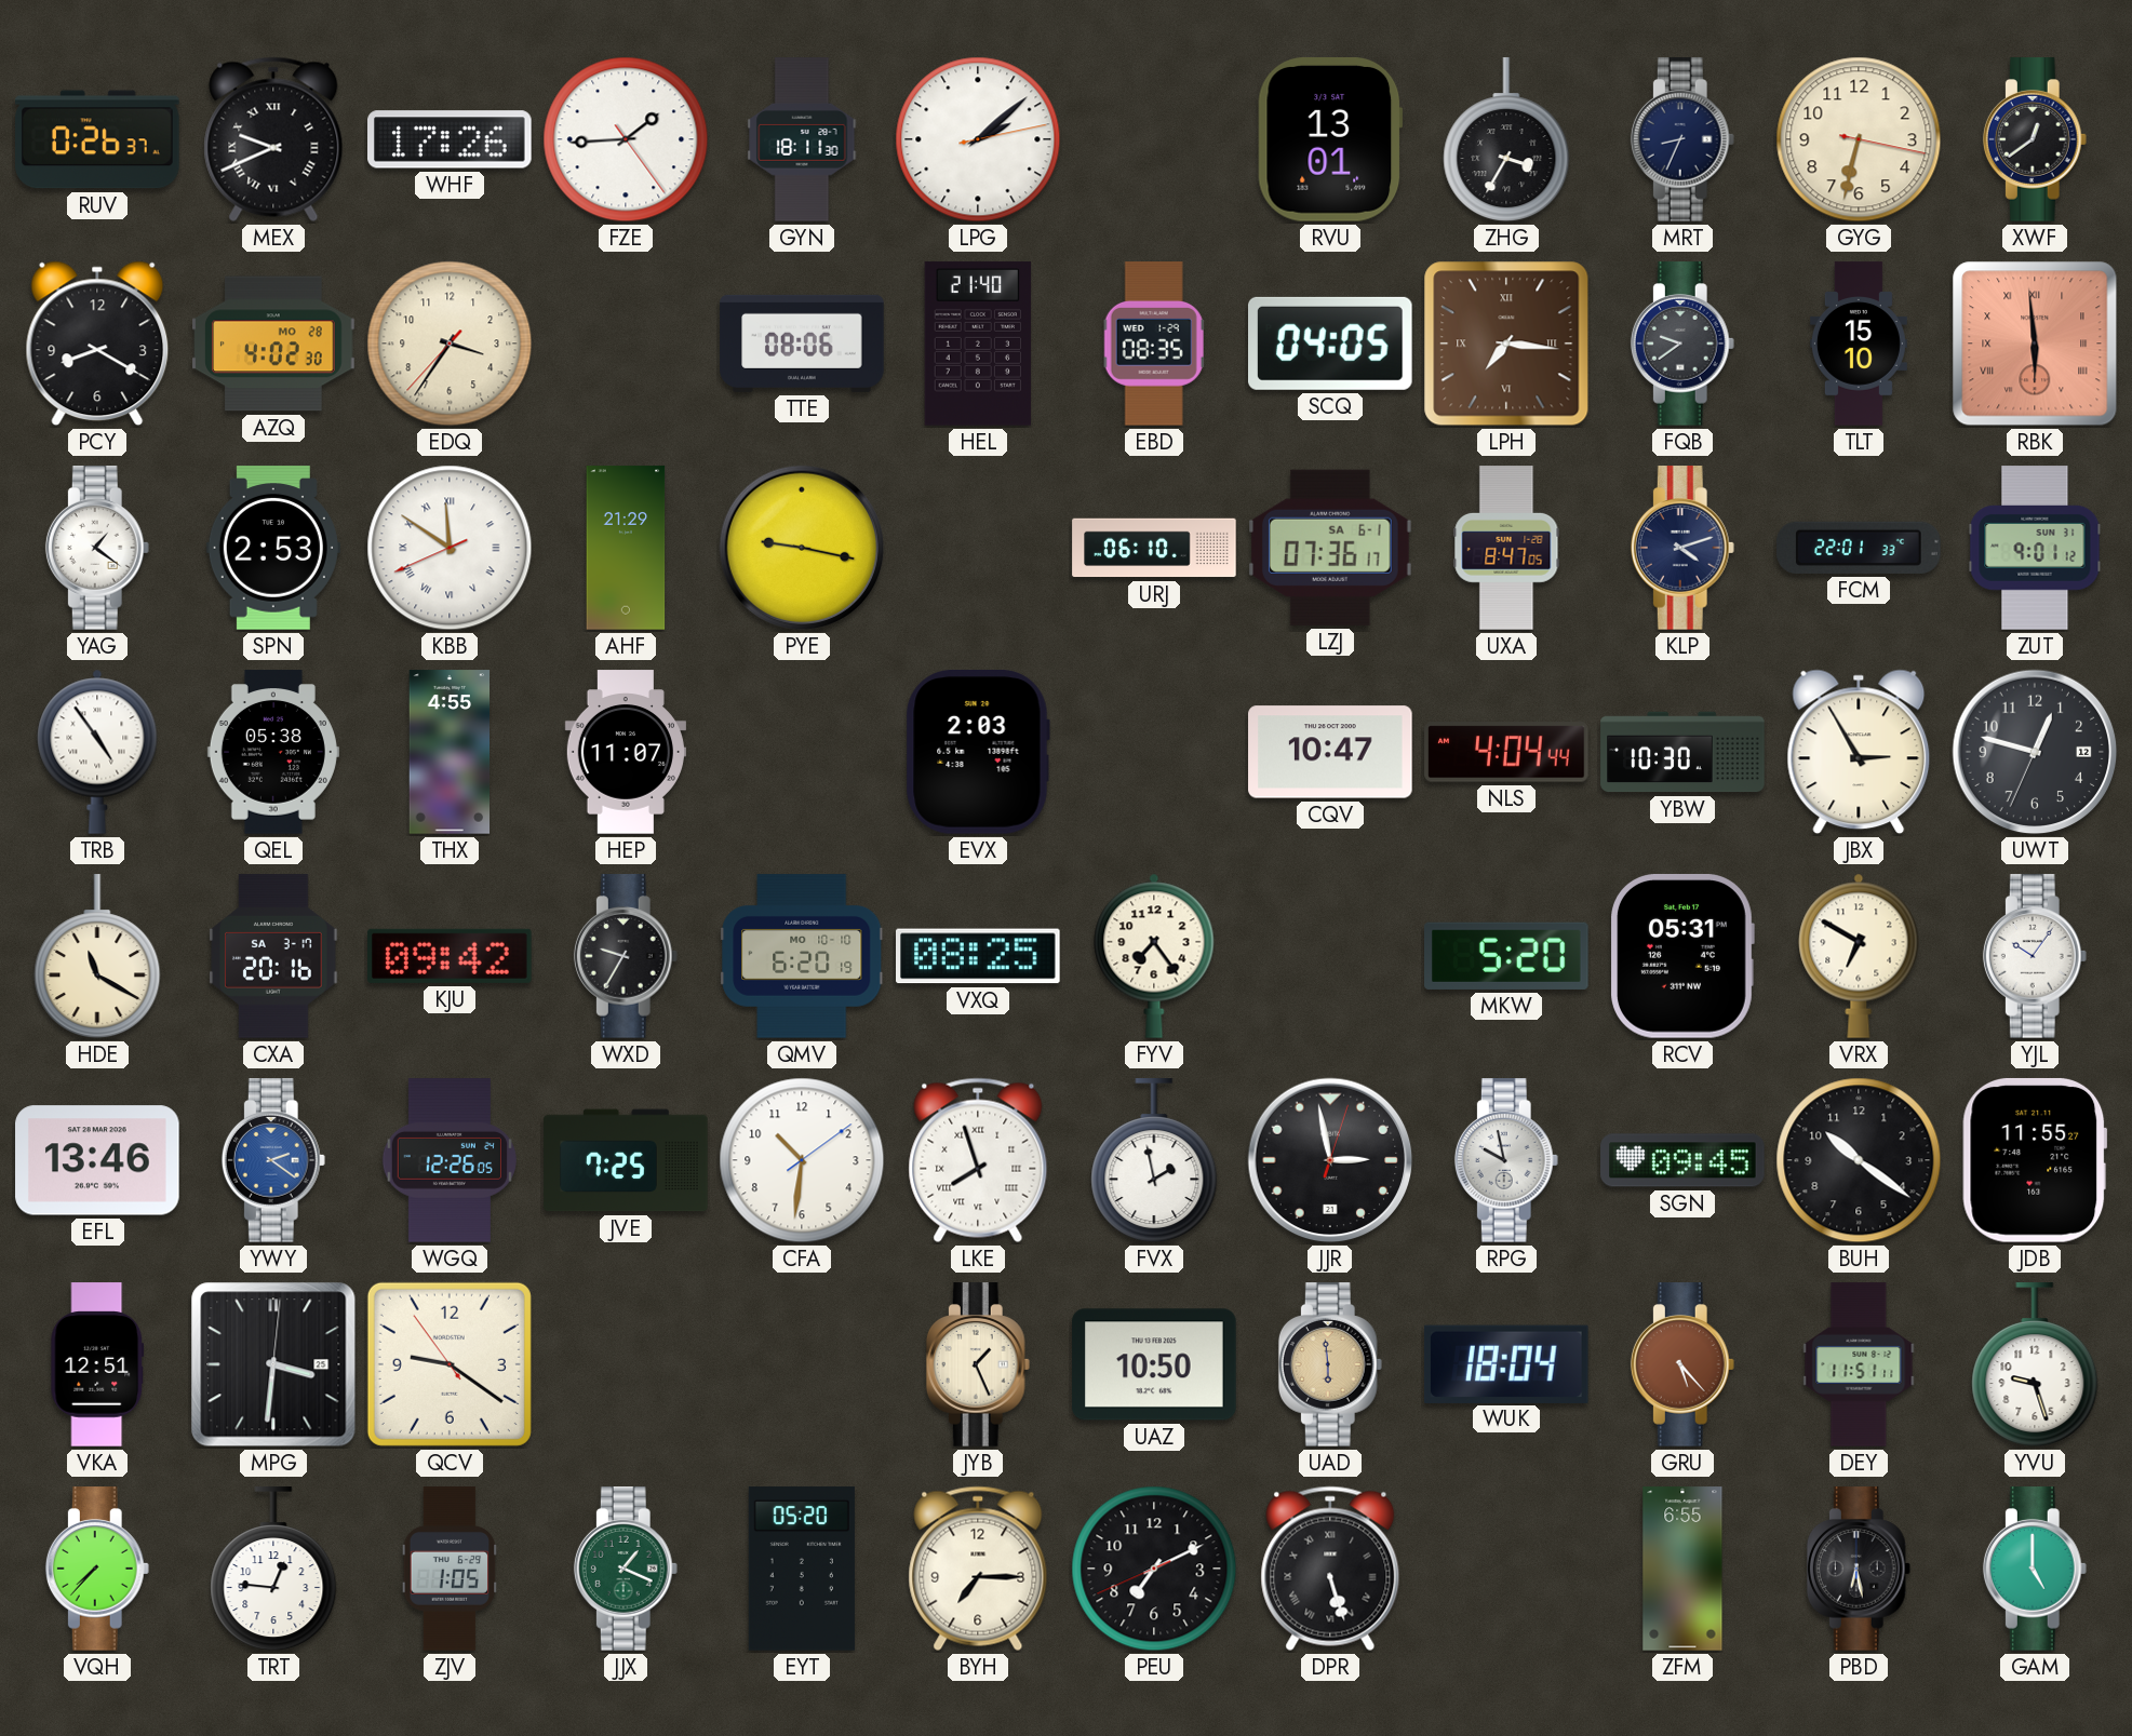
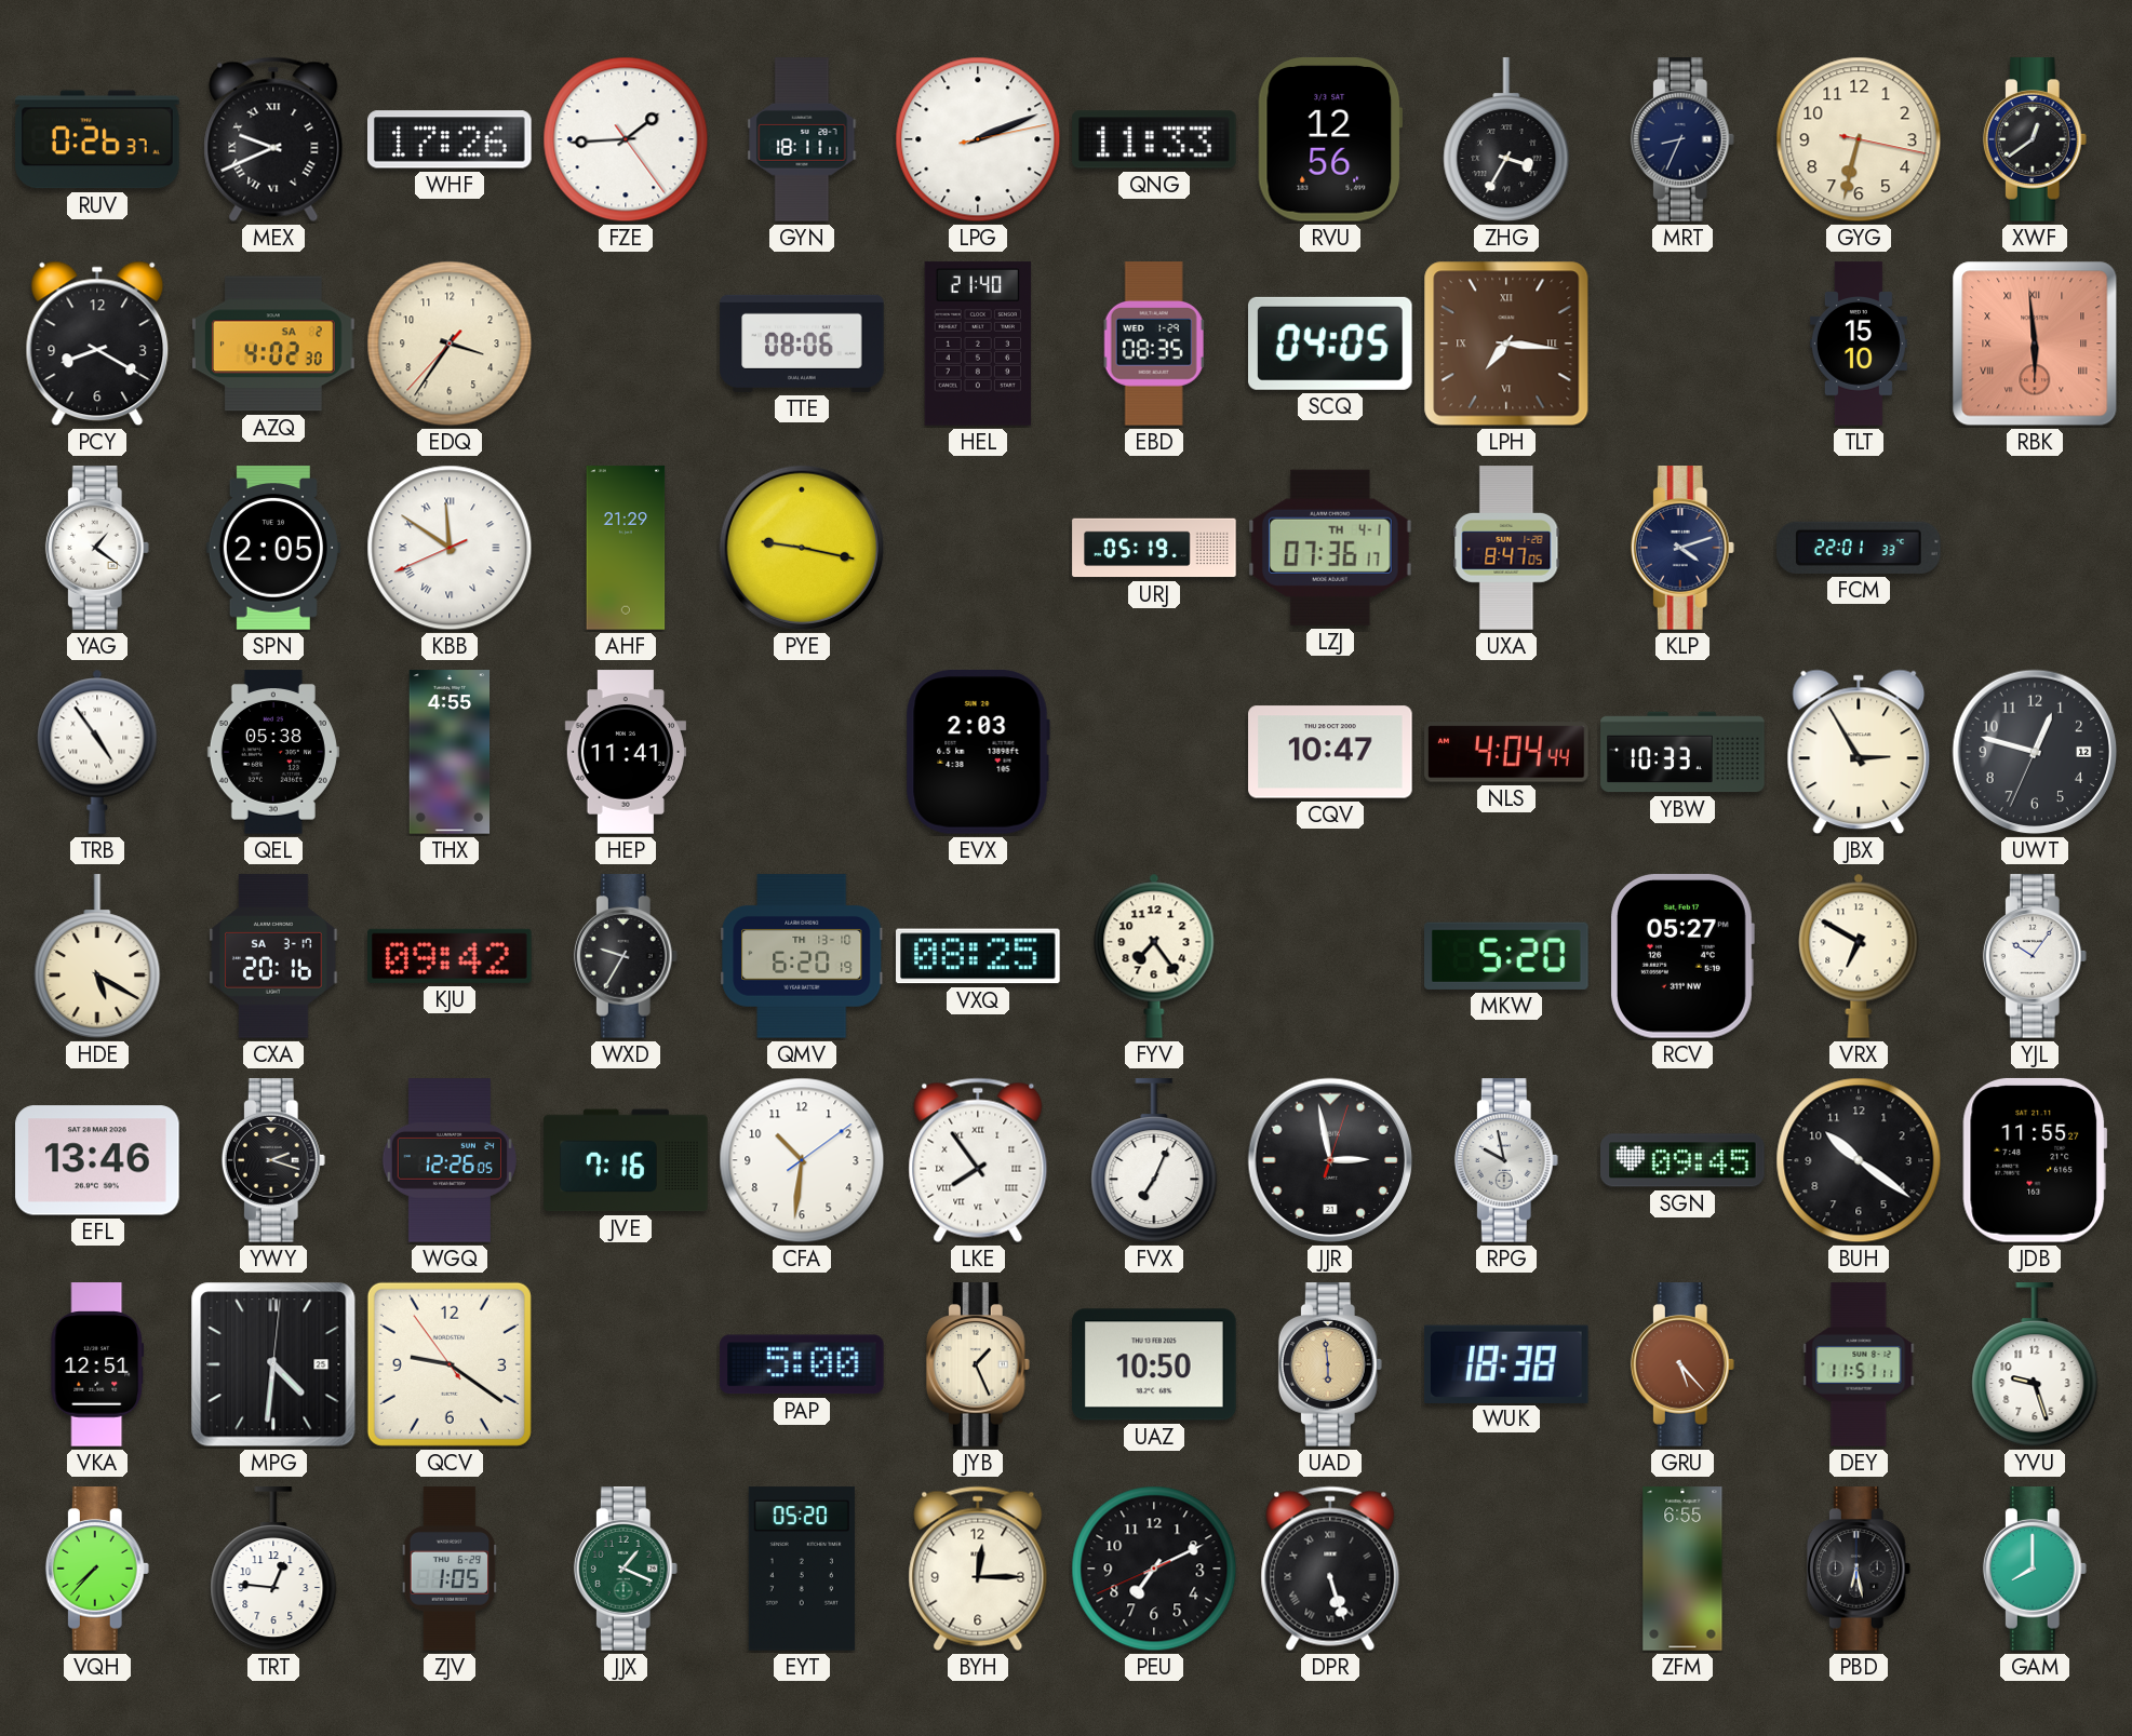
GYN: 18:11:30 -> 18:11:11
LPG: 2:08 -> 2:11
QNG: none -> 11:33
RVU: 13:01 -> 12:56
AZQ date: MO 28 -> SA 2
FQB: 9:39 -> none
SPN: 2:53 -> 2:05
URJ: 06:10 -> 05:19
LZJ date: SA 6-1 -> TH 4-1
ZUT: 9:01 -> none
HEP: 11:07 -> 11:41
YBW: 10:30 -> 10:33
HDE: 11:20 -> 5:20
QMV date: MO 10-10 -> TH 13-10
RCV: 05:31 -> 05:27
YWY: 2:21 -> 2:18
YWY dial: blue -> black
JVE: 7:25 -> 7:16
LKE: 7:57 -> 7:54
FVX: 1:58 -> 7:04
MPG: 3:31 -> 4:31
PAP: none -> 5:00
WUK: 18:04 -> 18:38
BYH: 7:15 -> 12:15
GAM: 5:00 -> 8:00
